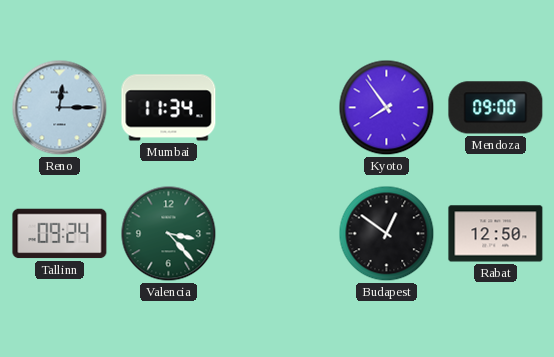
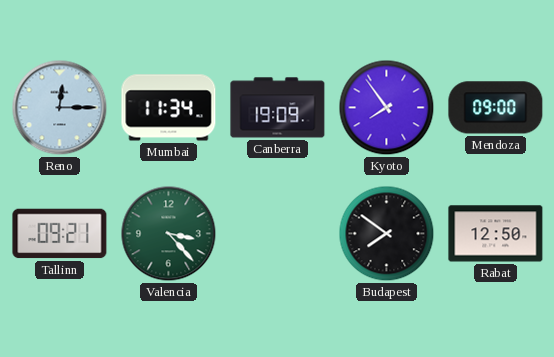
Canberra: none -> 19:09
Tallinn: 09:24 -> 09:21
Budapest: 12:51 -> 7:51
